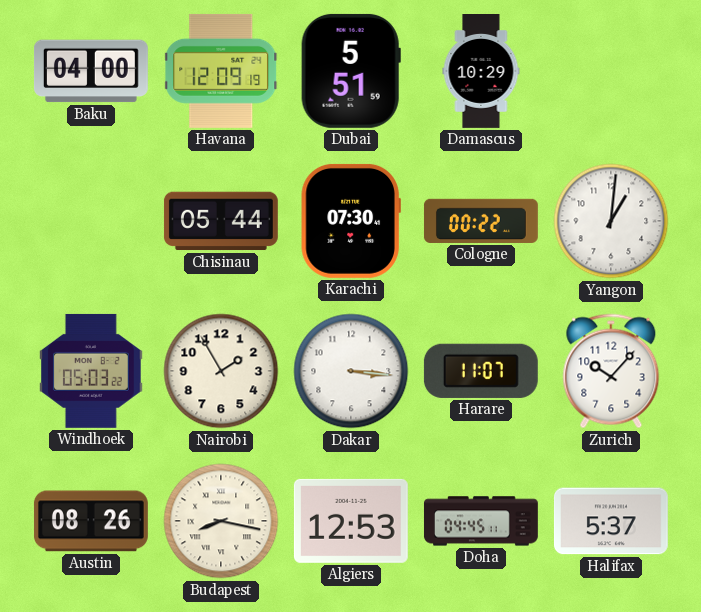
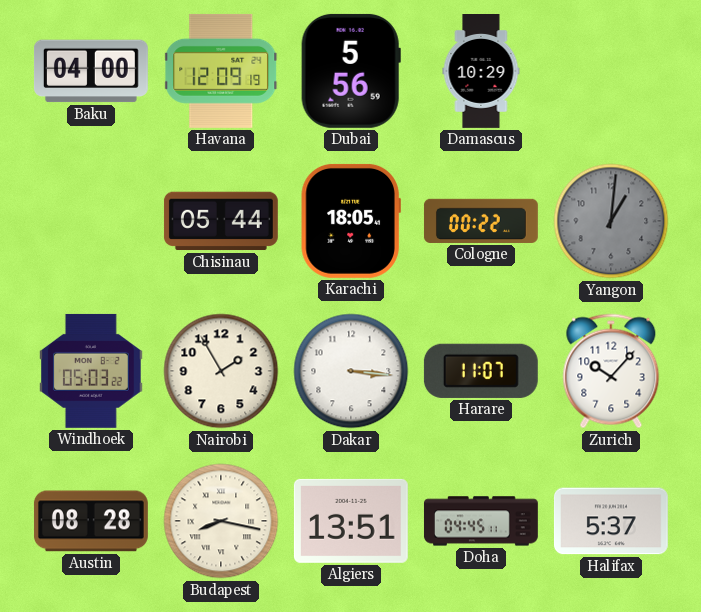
Dubai: 5:51 -> 5:56
Karachi: 07:30 -> 18:05
Yangon dial: white -> grey
Austin: 08:26 -> 08:28
Algiers: 12:53 -> 13:51
